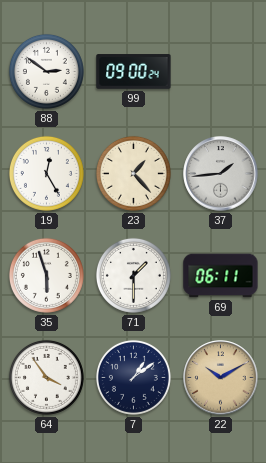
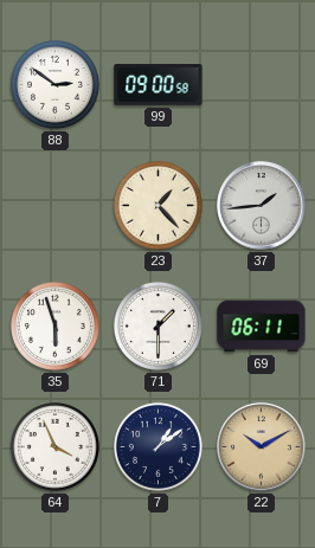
99: 09:00:24 -> 09:00:58
19: 12:25 -> none
64: 3:54 -> 3:56
